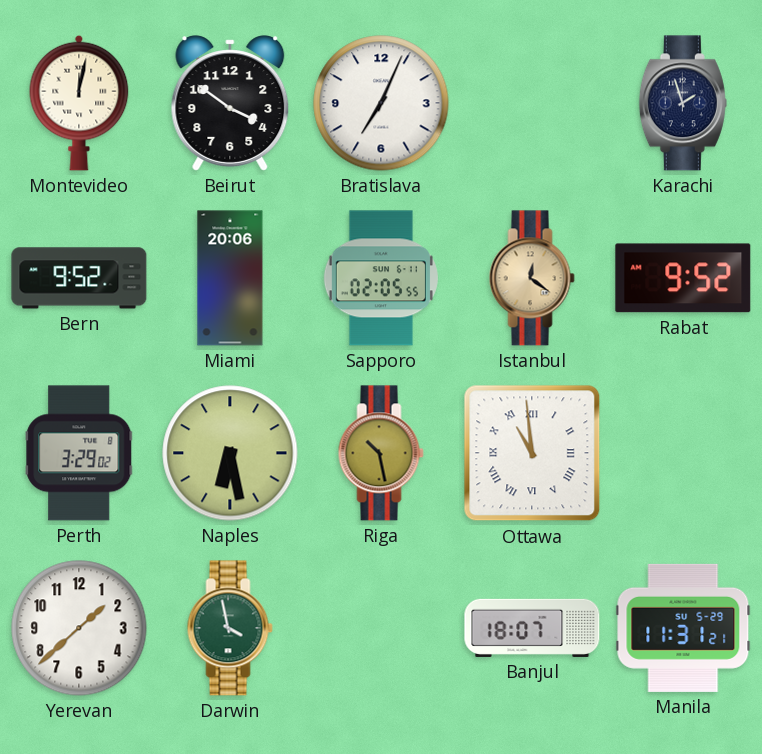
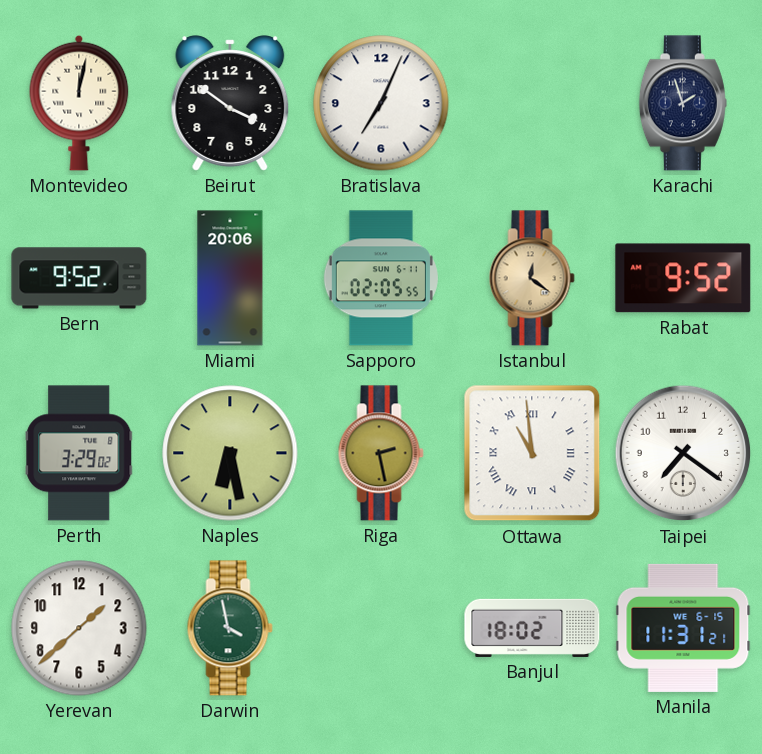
Riga: 10:28 -> 2:28
Taipei: none -> 7:21
Banjul: 18:07 -> 18:02
Manila date: SU 5-29 -> WE 6-15
